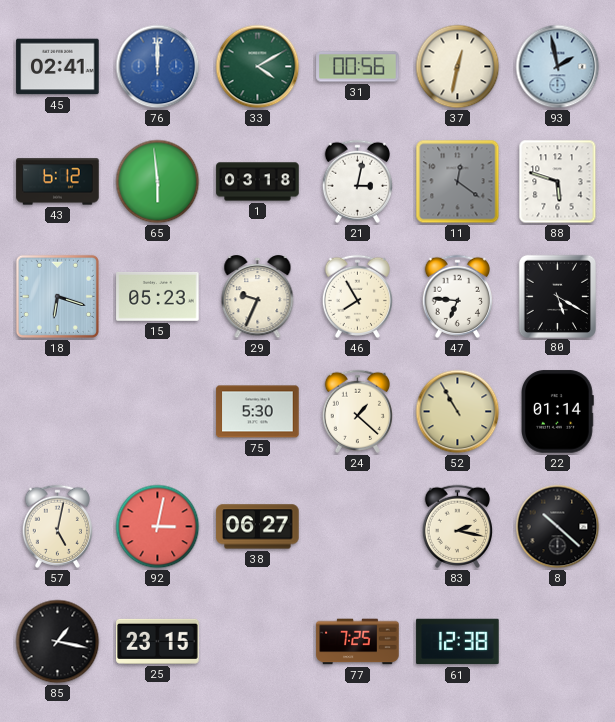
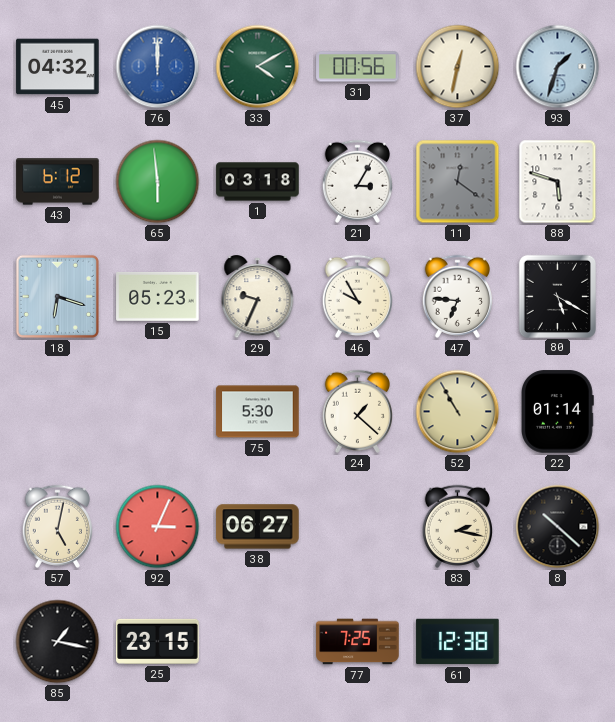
45: 02:41 -> 04:32
93: 1:58 -> 1:33
21: 3:02 -> 3:05
46: 7:55 -> 9:55
92: 3:02 -> 3:04
